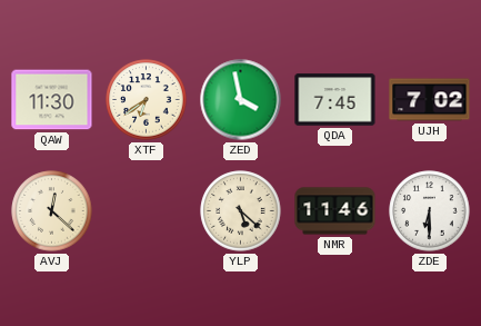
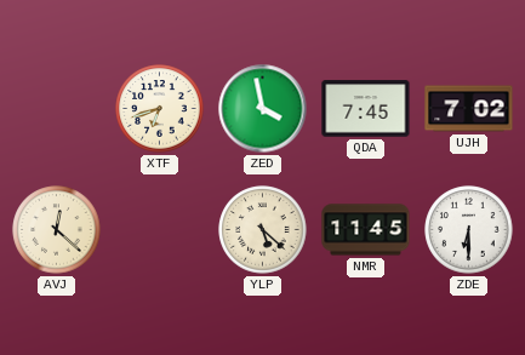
QAW: 11:30 -> none
XTF: 6:39 -> 6:42
NMR: 11:46 -> 11:45
